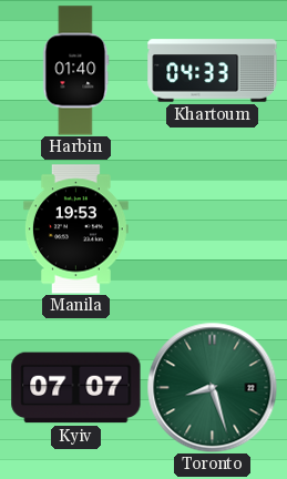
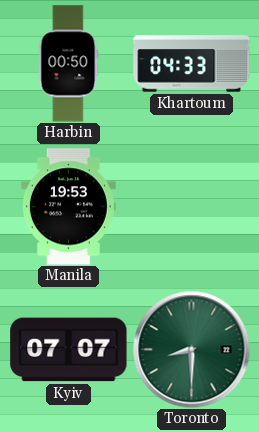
Harbin: 01:40 -> 00:50
Toronto: 8:27 -> 8:30
